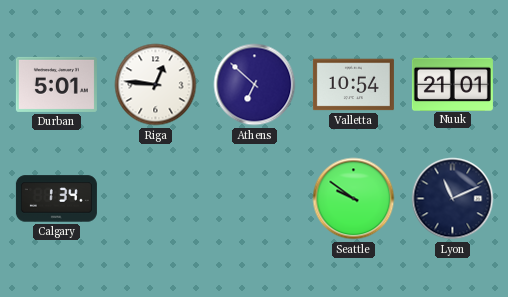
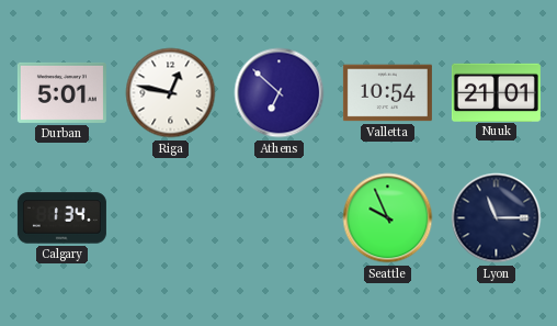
Riga: 12:46 -> 12:47
Seattle: 9:51 -> 9:56
Lyon: 11:11 -> 11:15
